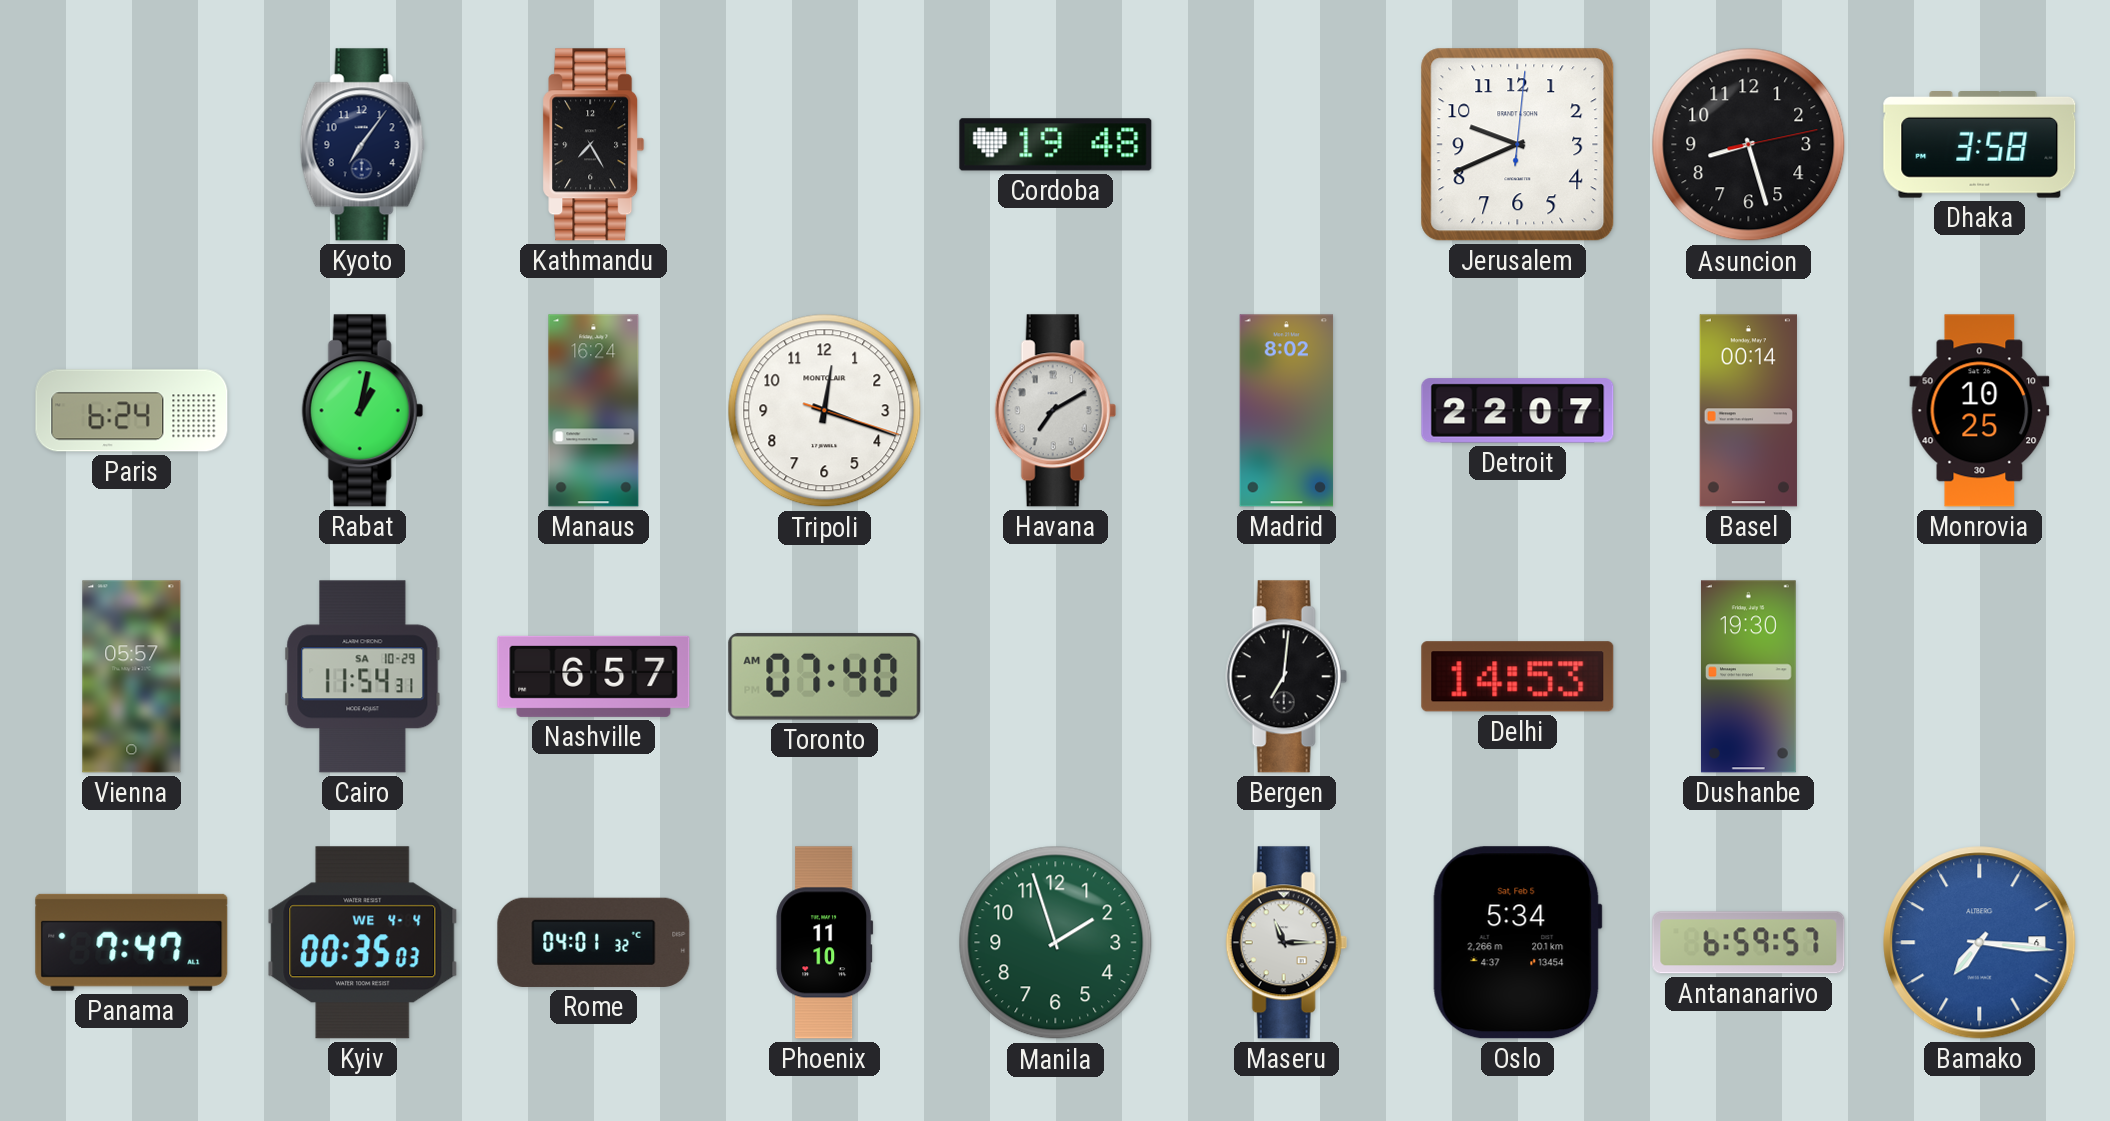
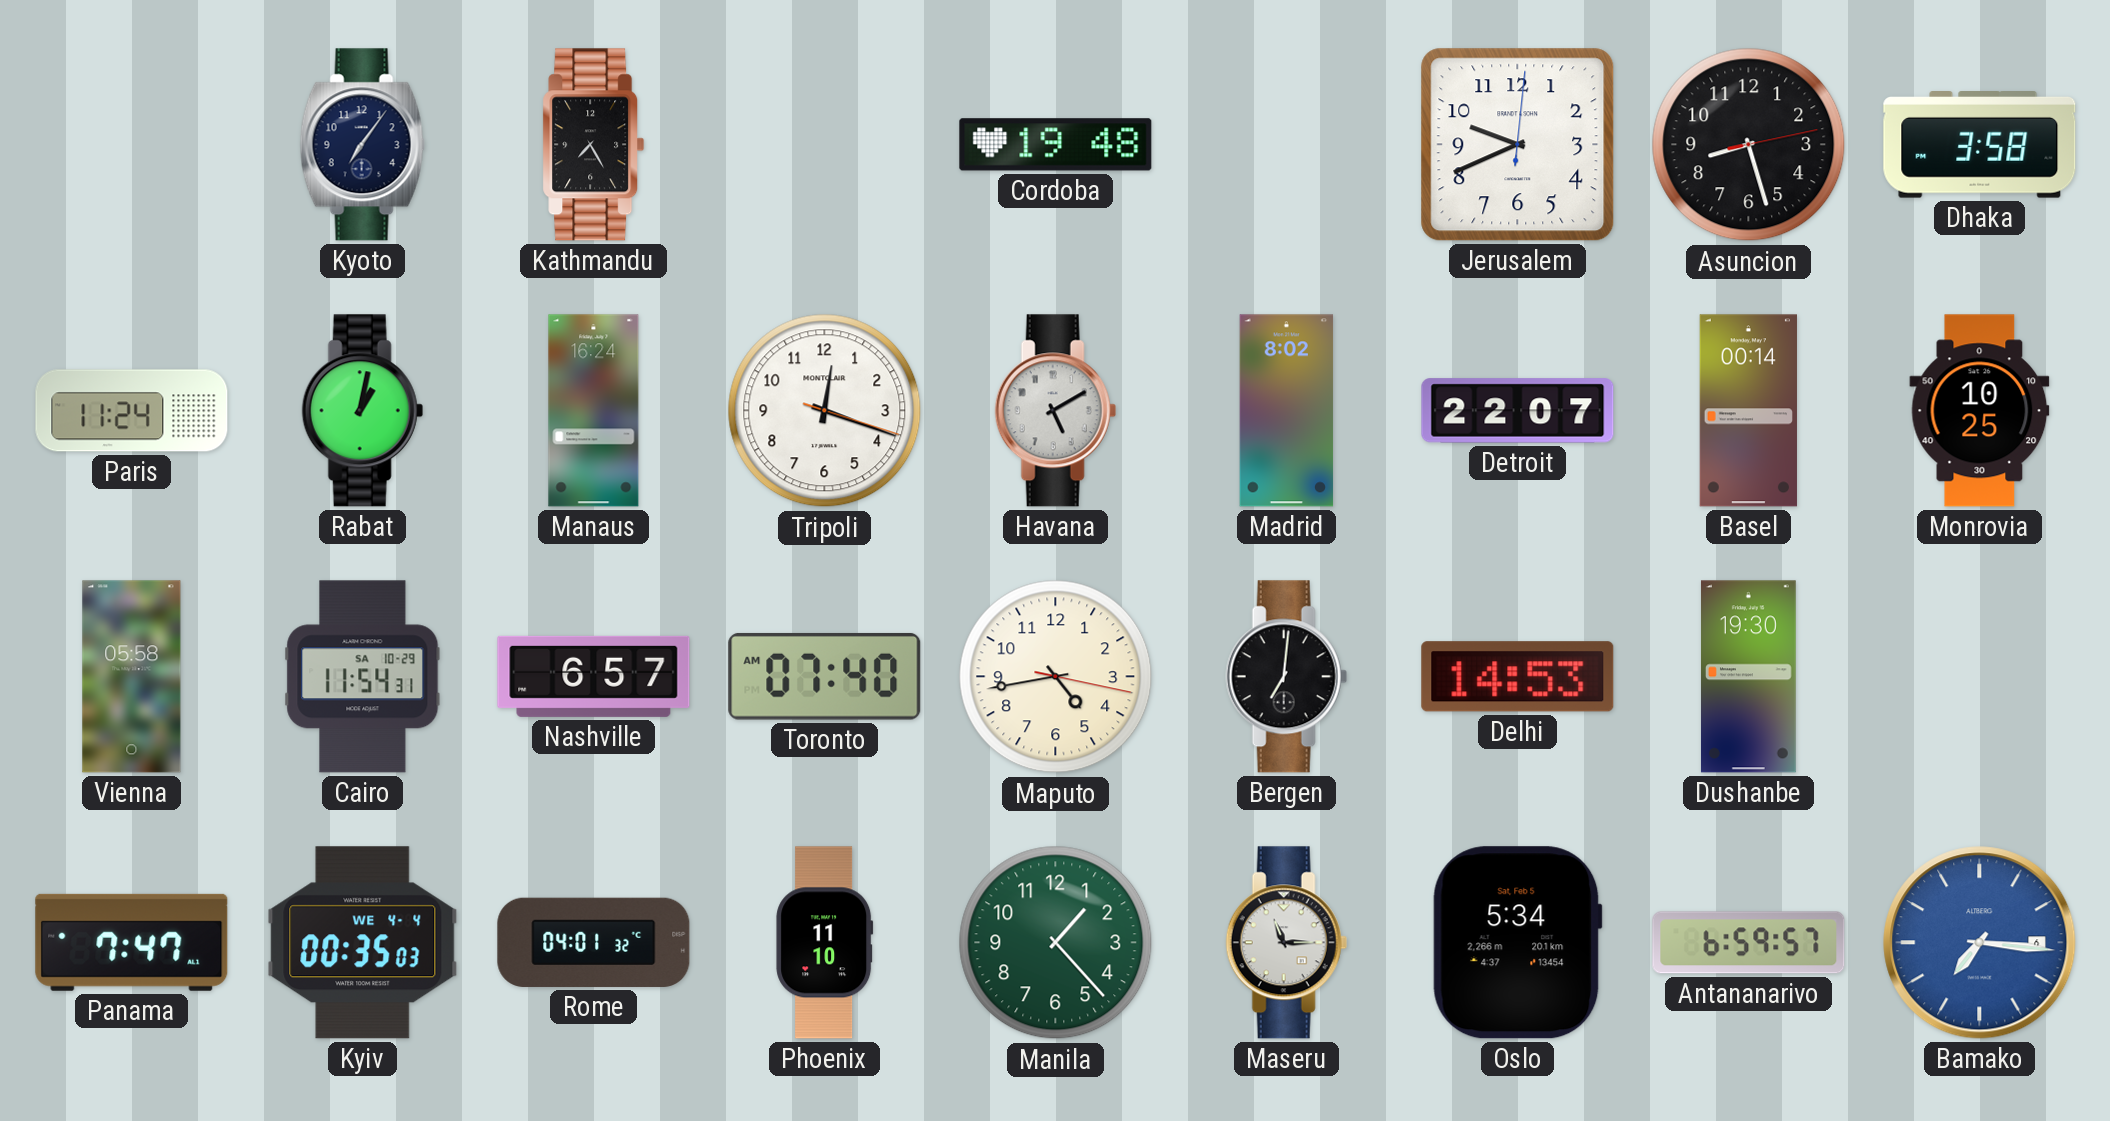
Paris: 6:24 -> 11:24
Havana: 7:10 -> 5:10
Vienna: 05:57 -> 05:58
Maputo: none -> 4:43
Manila: 1:57 -> 1:23
